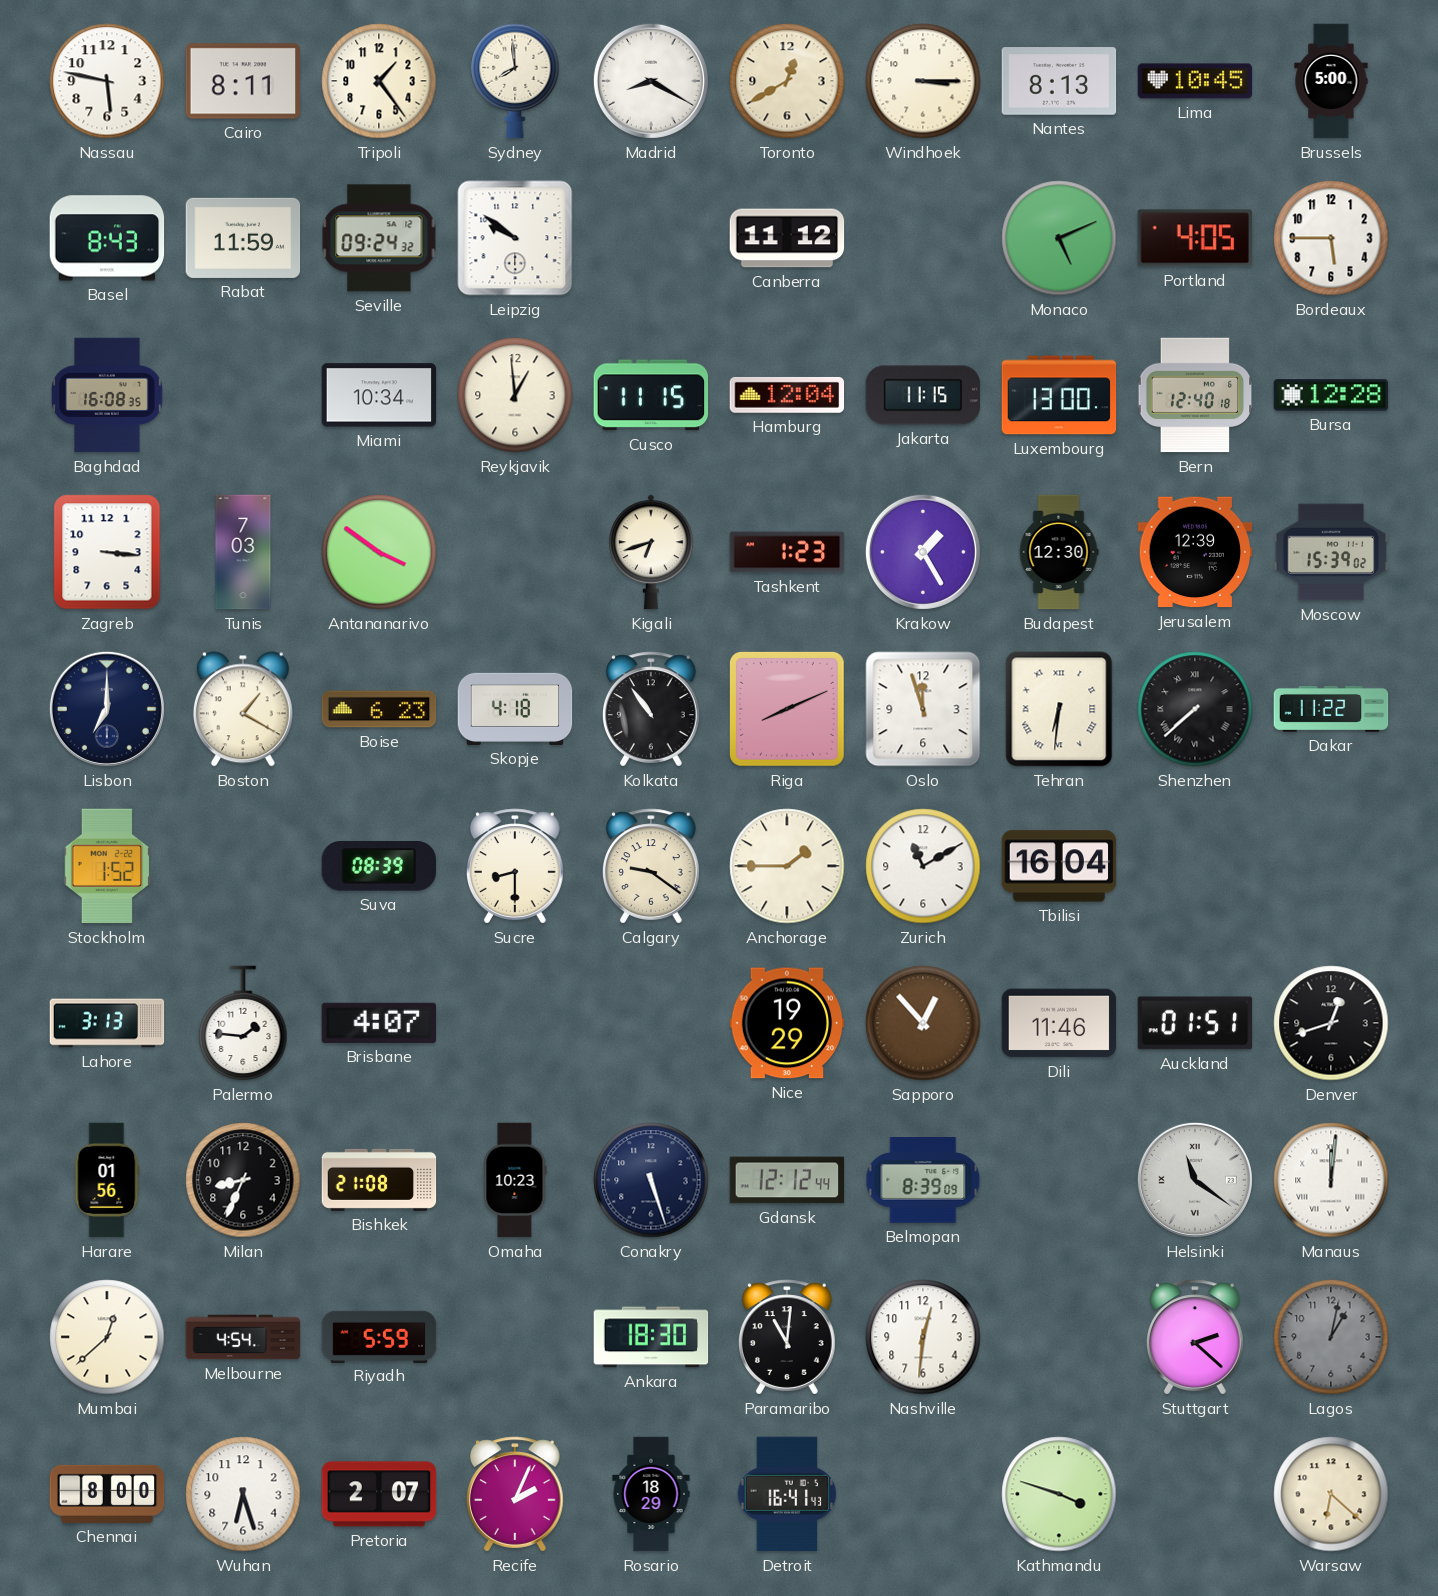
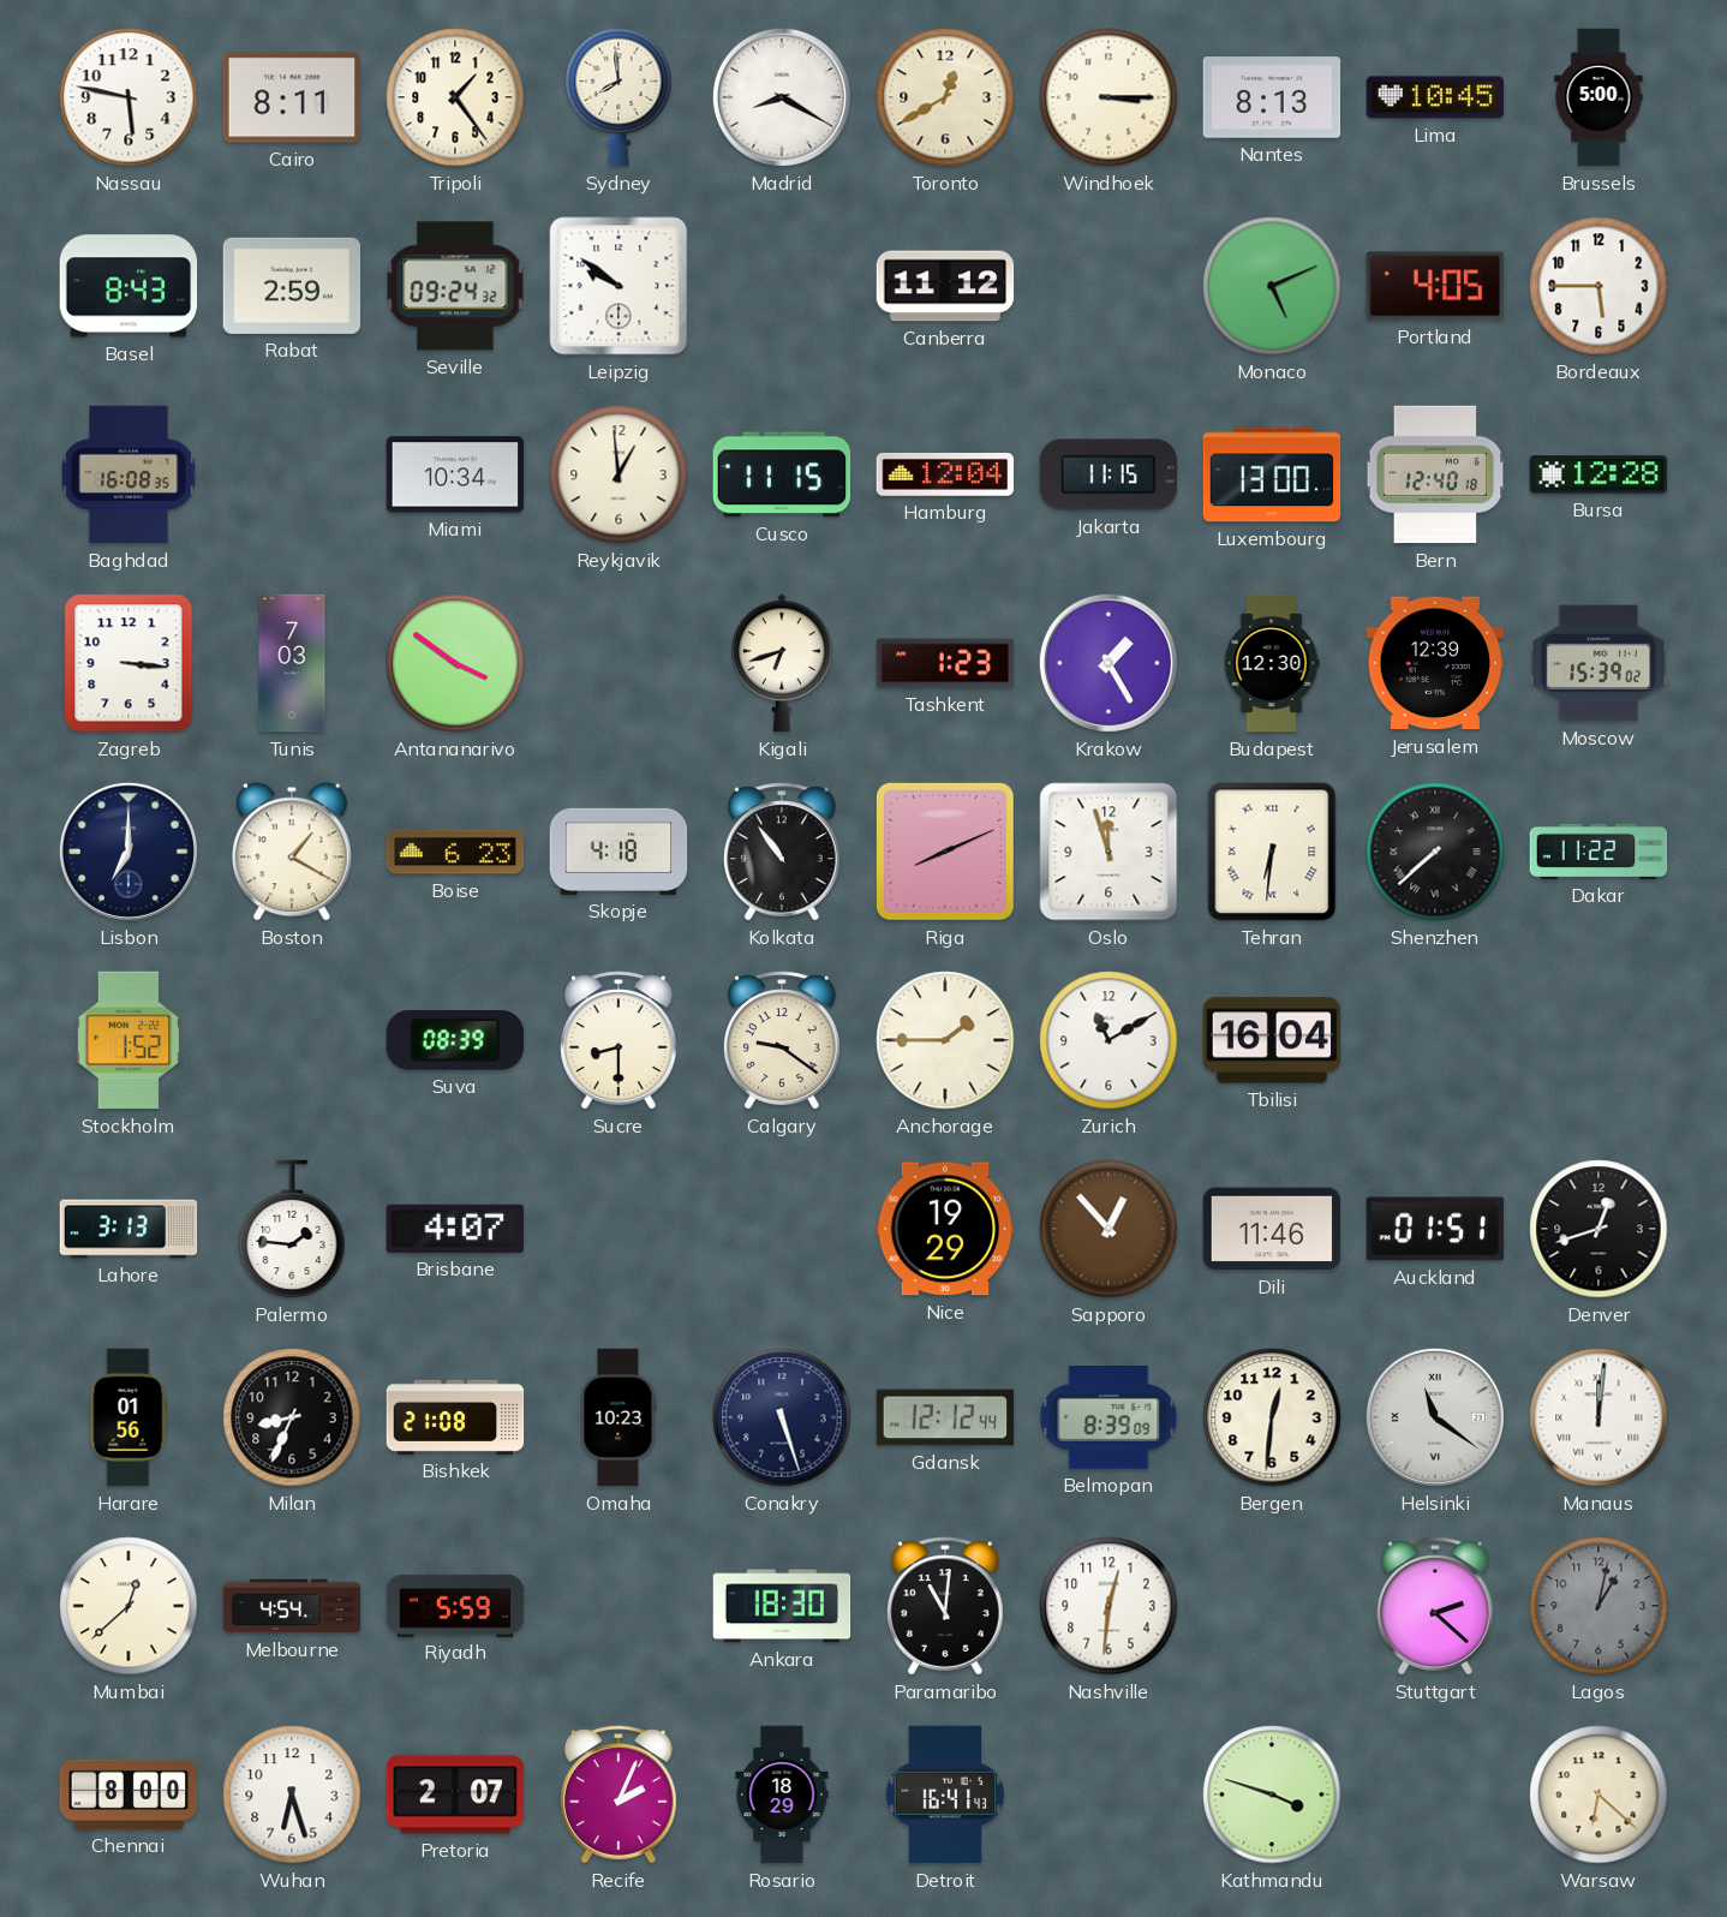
Rabat: 11:59 -> 2:59
Bergen: none -> 12:31
